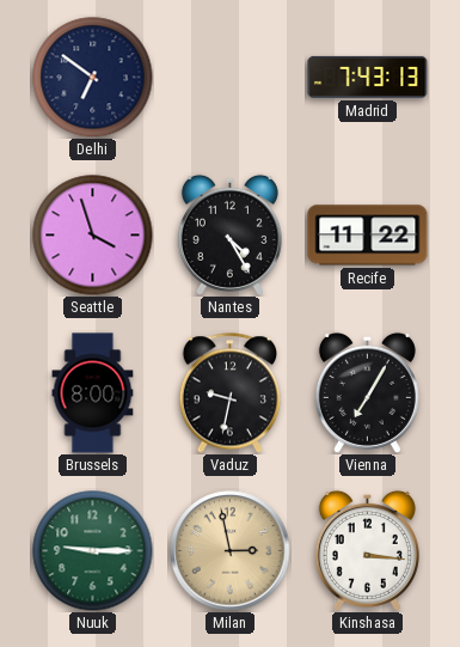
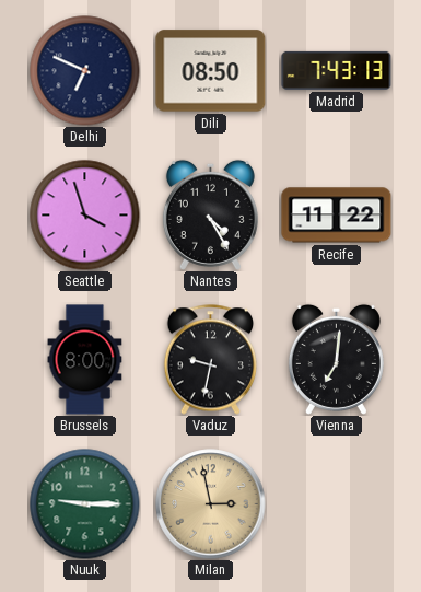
Delhi: 6:51 -> 6:49
Dili: none -> 08:50
Vienna: 7:05 -> 7:01
Kinshasa: 3:16 -> none
